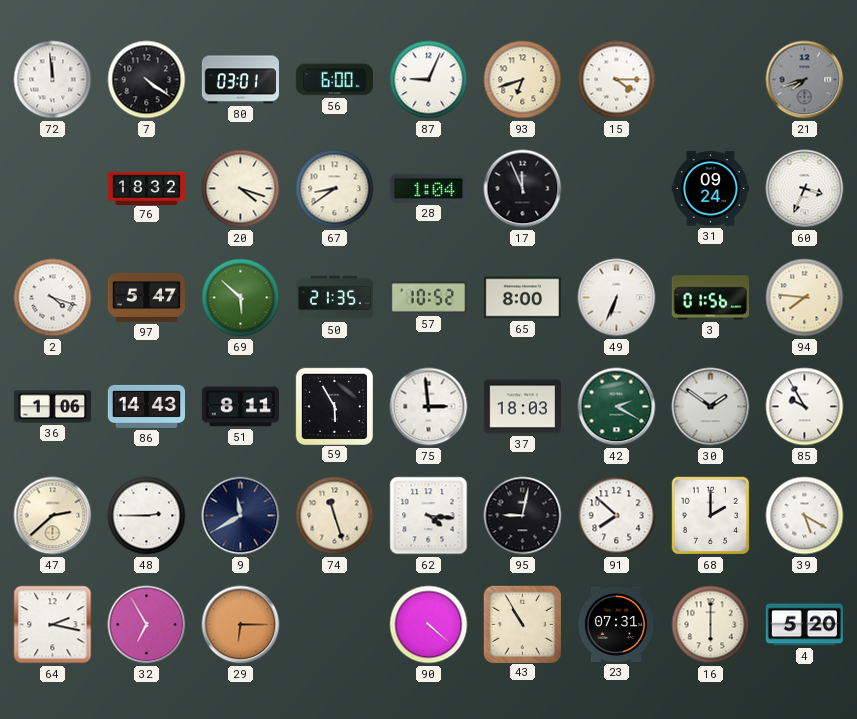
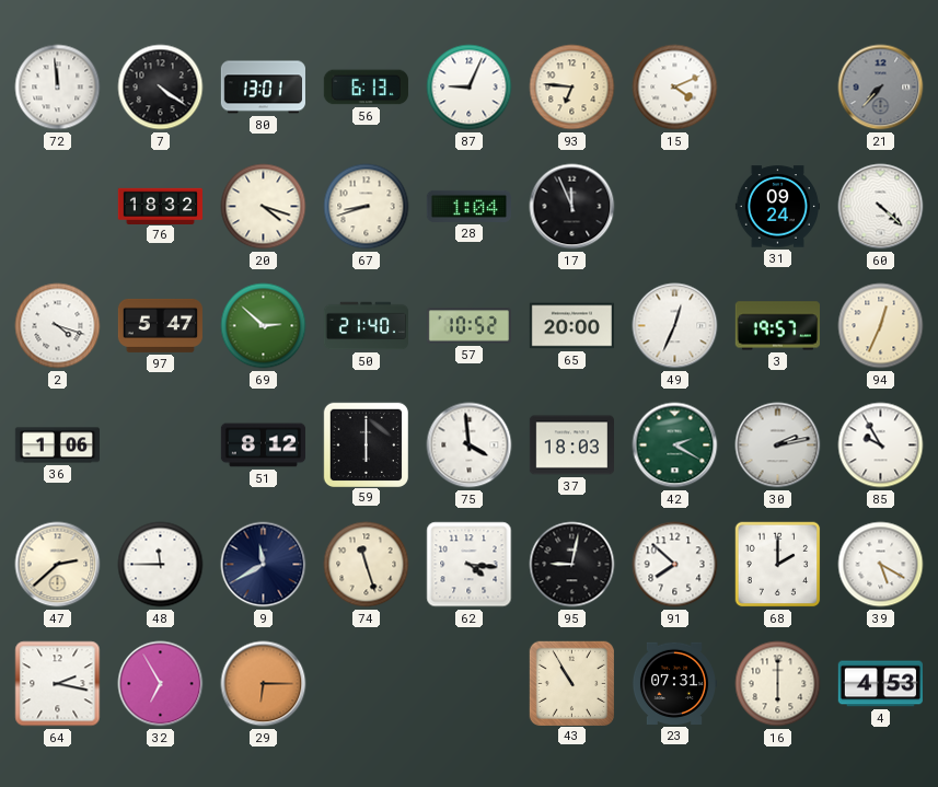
80: 03:01 -> 13:01
56: 6:00 -> 6:13
93: 6:42 -> 6:46
15: 4:15 -> 4:11
21: 7:42 -> 7:37
67: 8:39 -> 8:42
60: 3:34 -> 4:22
69: 5:52 -> 2:52
50: 21:35 -> 21:40
65: 8:00 -> 20:00
49: 6:34 -> 12:34
3: 01:56 -> 19:57
94: 7:46 -> 12:34
86: 14:43 -> none
51: 8:11 -> 8:12
59: 5:55 -> 6:00
75: 2:59 -> 3:59
30: 1:51 -> 2:13
48: 2:45 -> 11:45
90: 4:22 -> none
4: 5:20 -> 4:53
